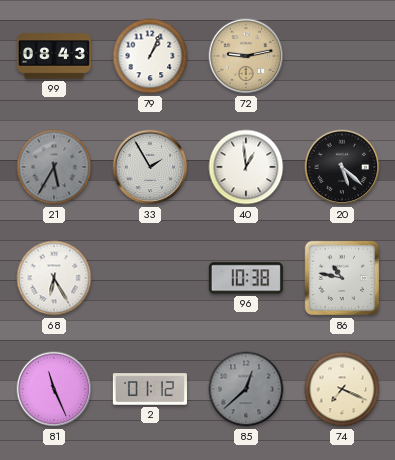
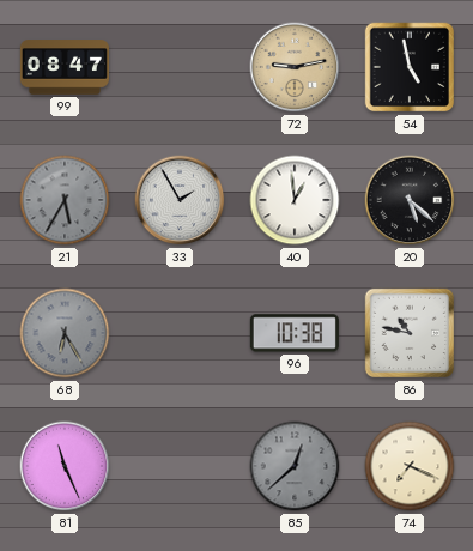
99: 08:43 -> 08:47
79: 1:04 -> none
54: none -> 4:58
68 dial: white -> grey
2: 01:12 -> none
